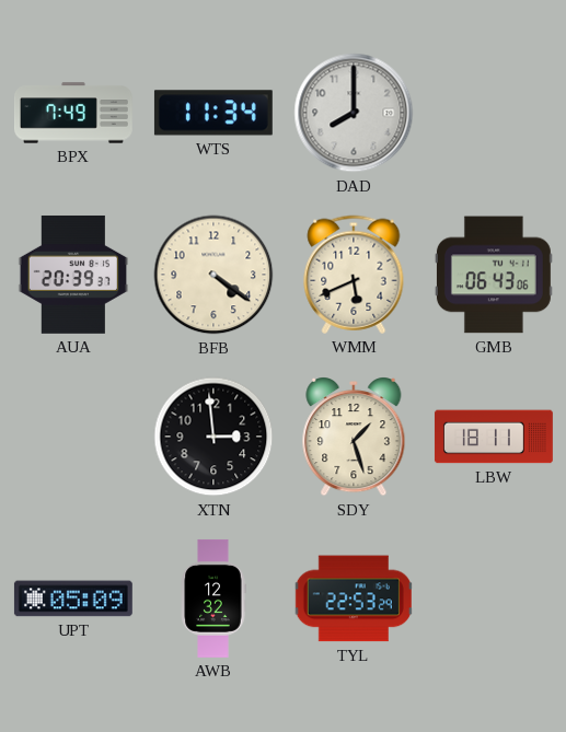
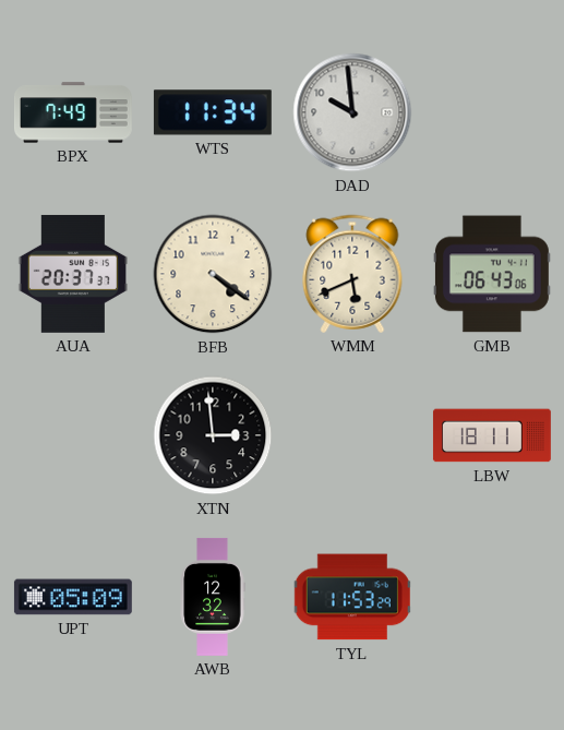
DAD: 8:00 -> 9:59
AUA: 20:39 -> 20:37
SDY: 1:27 -> none
TYL: 22:53 -> 11:53
